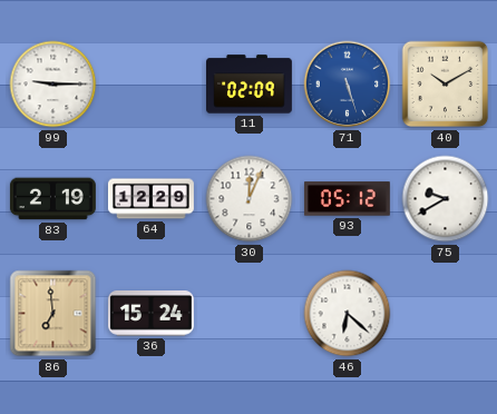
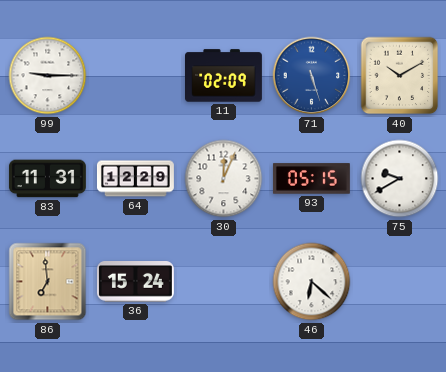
83: 2:19 -> 11:31
93: 05:12 -> 05:15
